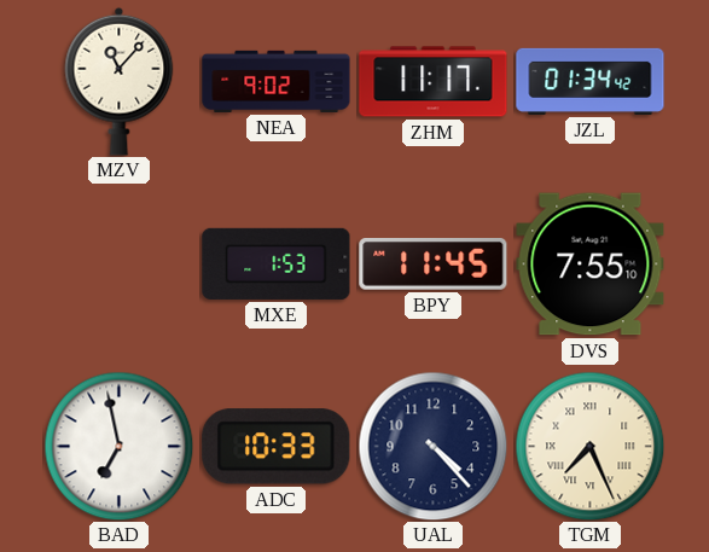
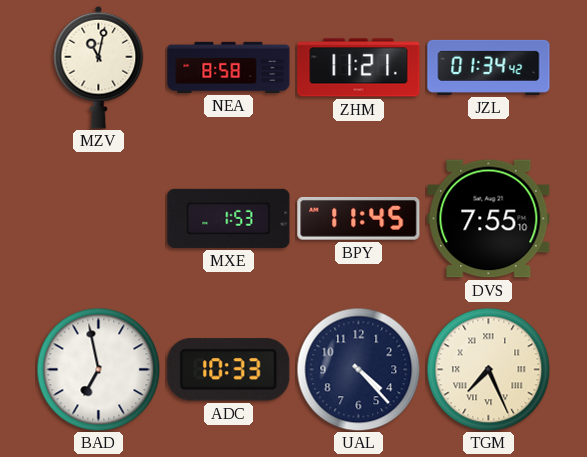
MZV: 11:07 -> 11:02
NEA: 9:02 -> 8:58
ZHM: 11:17 -> 11:21
